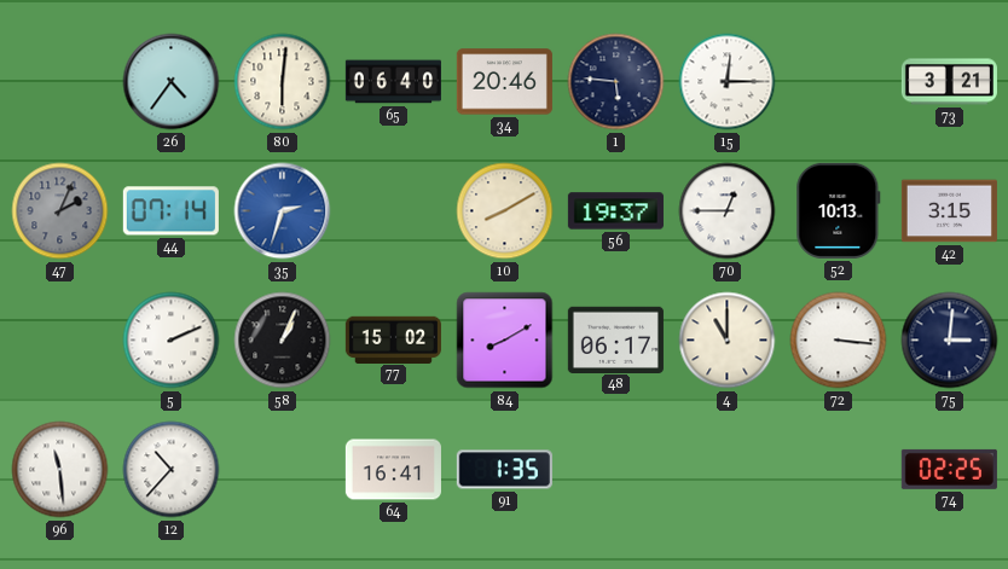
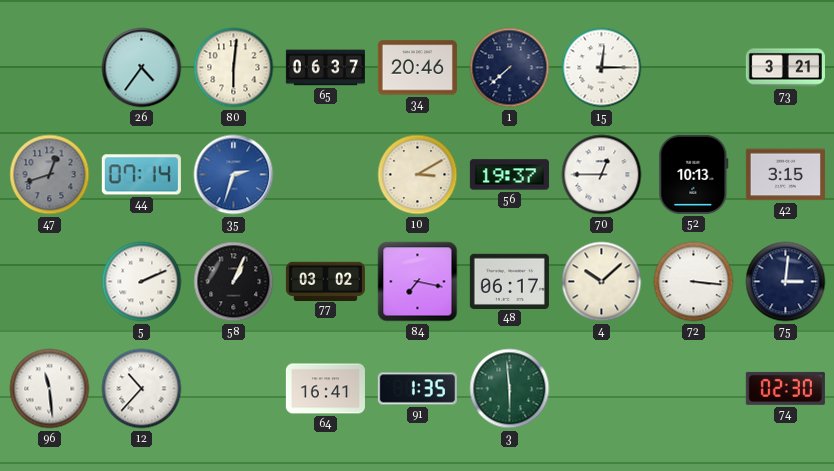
65: 06:40 -> 06:37
1: 5:46 -> 7:38
47: 2:04 -> 12:42
10: 8:10 -> 3:10
77: 15:02 -> 03:02
84: 8:10 -> 7:17
4: 11:00 -> 10:08
3: none -> 5:59
74: 02:25 -> 02:30
